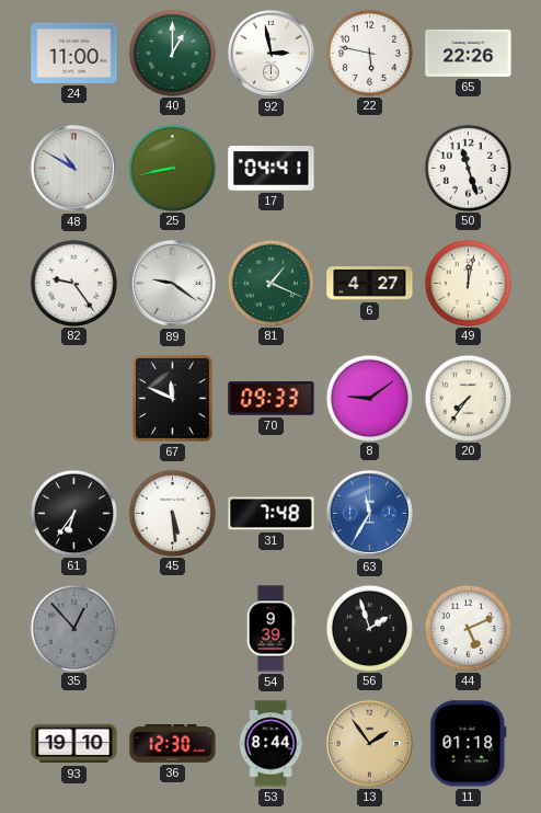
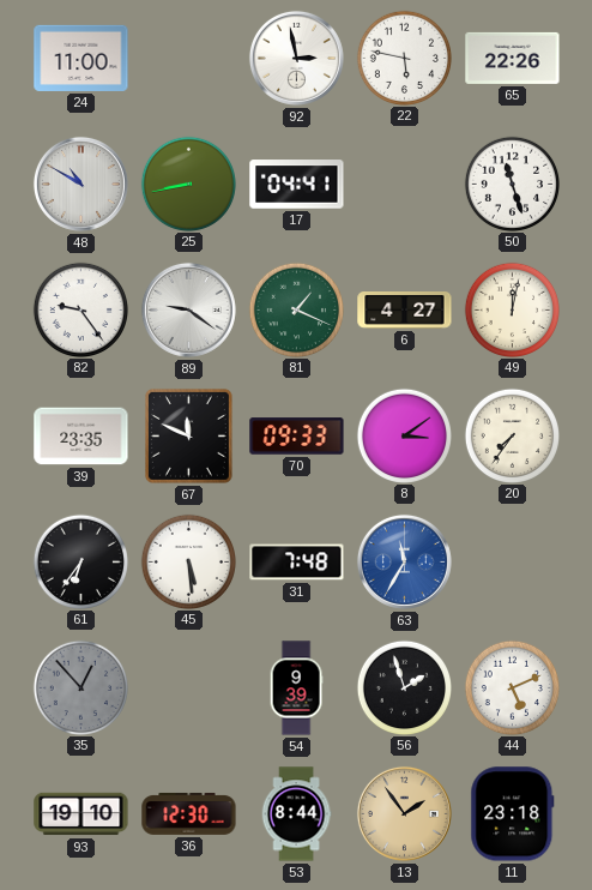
40: 1:00 -> none
39: none -> 23:35
8: 9:09 -> 3:09
11: 01:18 -> 23:18
